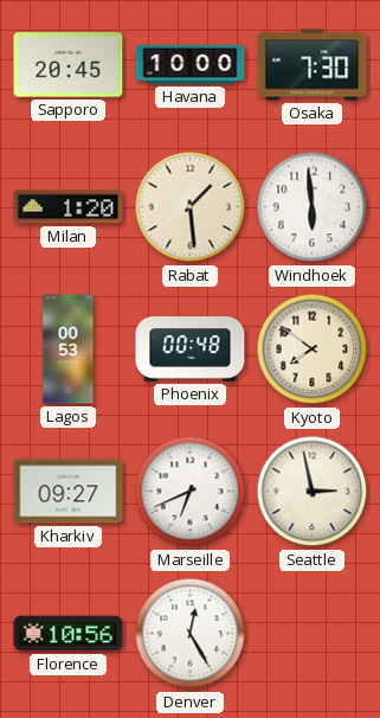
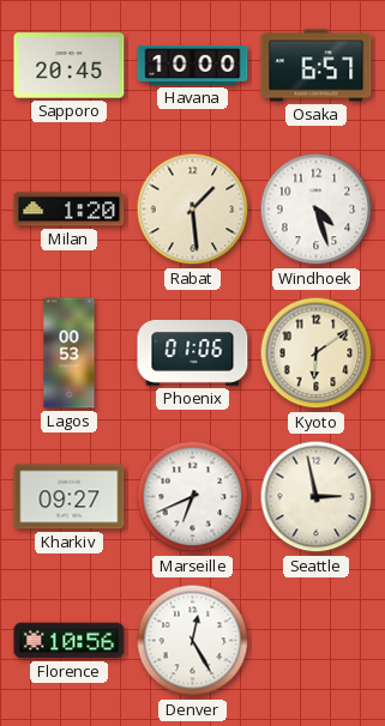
Osaka: 7:30 -> 6:57
Windhoek: 5:59 -> 4:27
Phoenix: 00:48 -> 01:06
Kyoto: 7:51 -> 6:09
